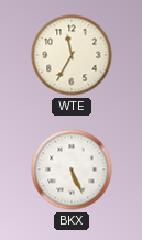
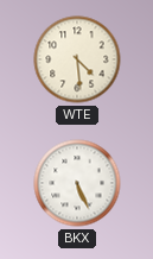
WTE: 11:35 -> 4:29
